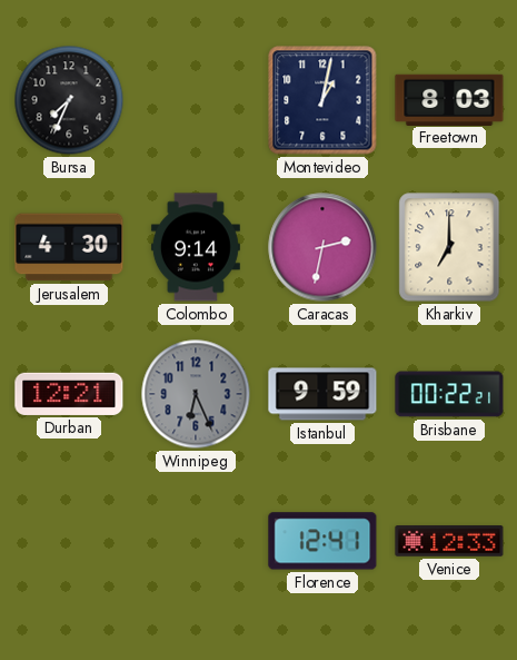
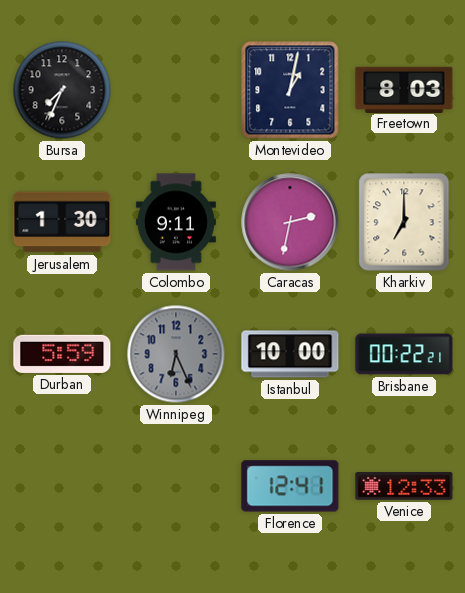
Jerusalem: 4:30 -> 1:30
Colombo: 9:14 -> 9:11
Durban: 12:21 -> 5:59
Istanbul: 9:59 -> 10:00
